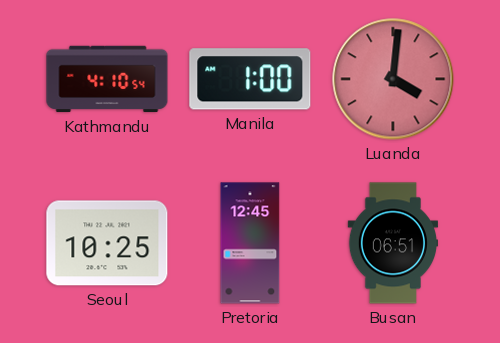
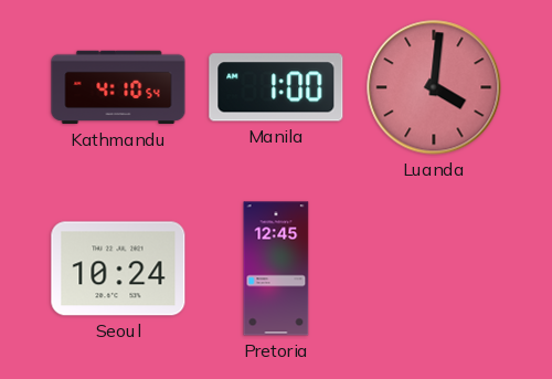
Seoul: 10:25 -> 10:24
Busan: 06:51 -> none
